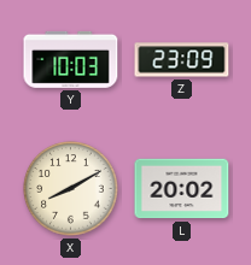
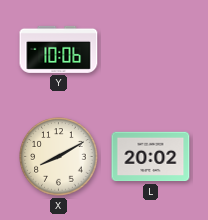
Y: 10:03 -> 10:06
Z: 23:09 -> none
